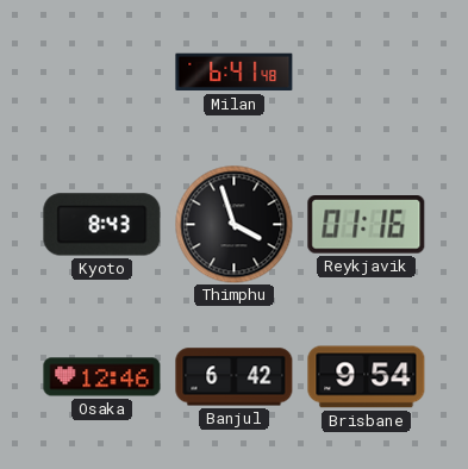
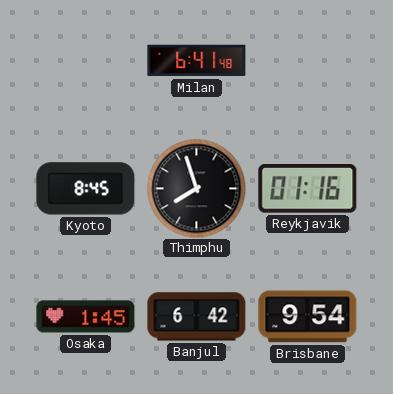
Kyoto: 8:43 -> 8:45
Thimphu: 3:57 -> 7:57
Osaka: 12:46 -> 1:45
